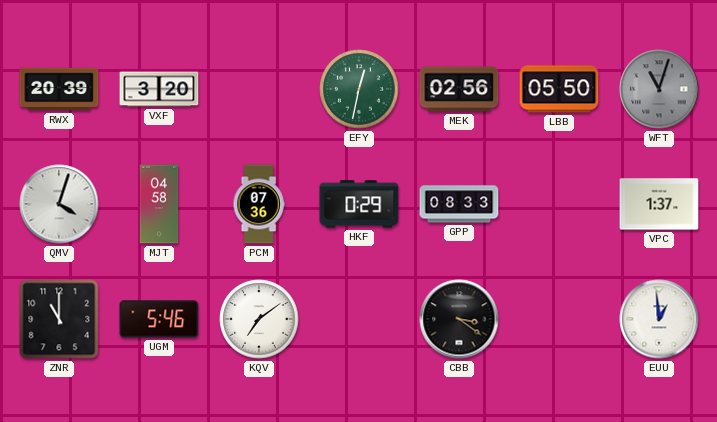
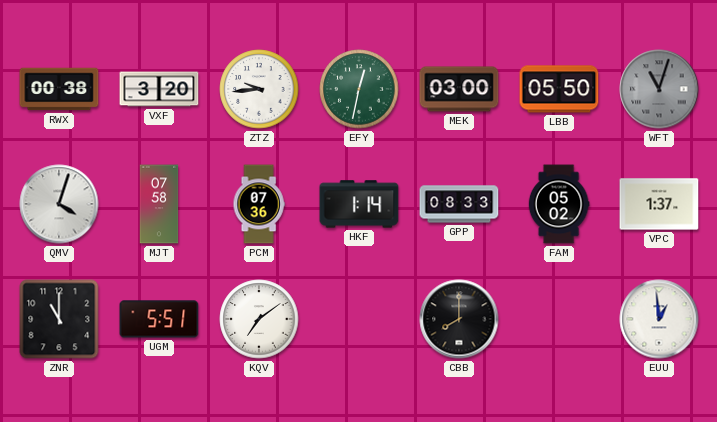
RWX: 20:39 -> 00:38
ZTZ: none -> 9:44
MEK: 02:56 -> 03:00
MJT: 04:58 -> 07:58
HKF: 0:29 -> 1:14
FAM: none -> 05:02
UGM: 5:46 -> 5:51
CBB: 3:21 -> 8:00
